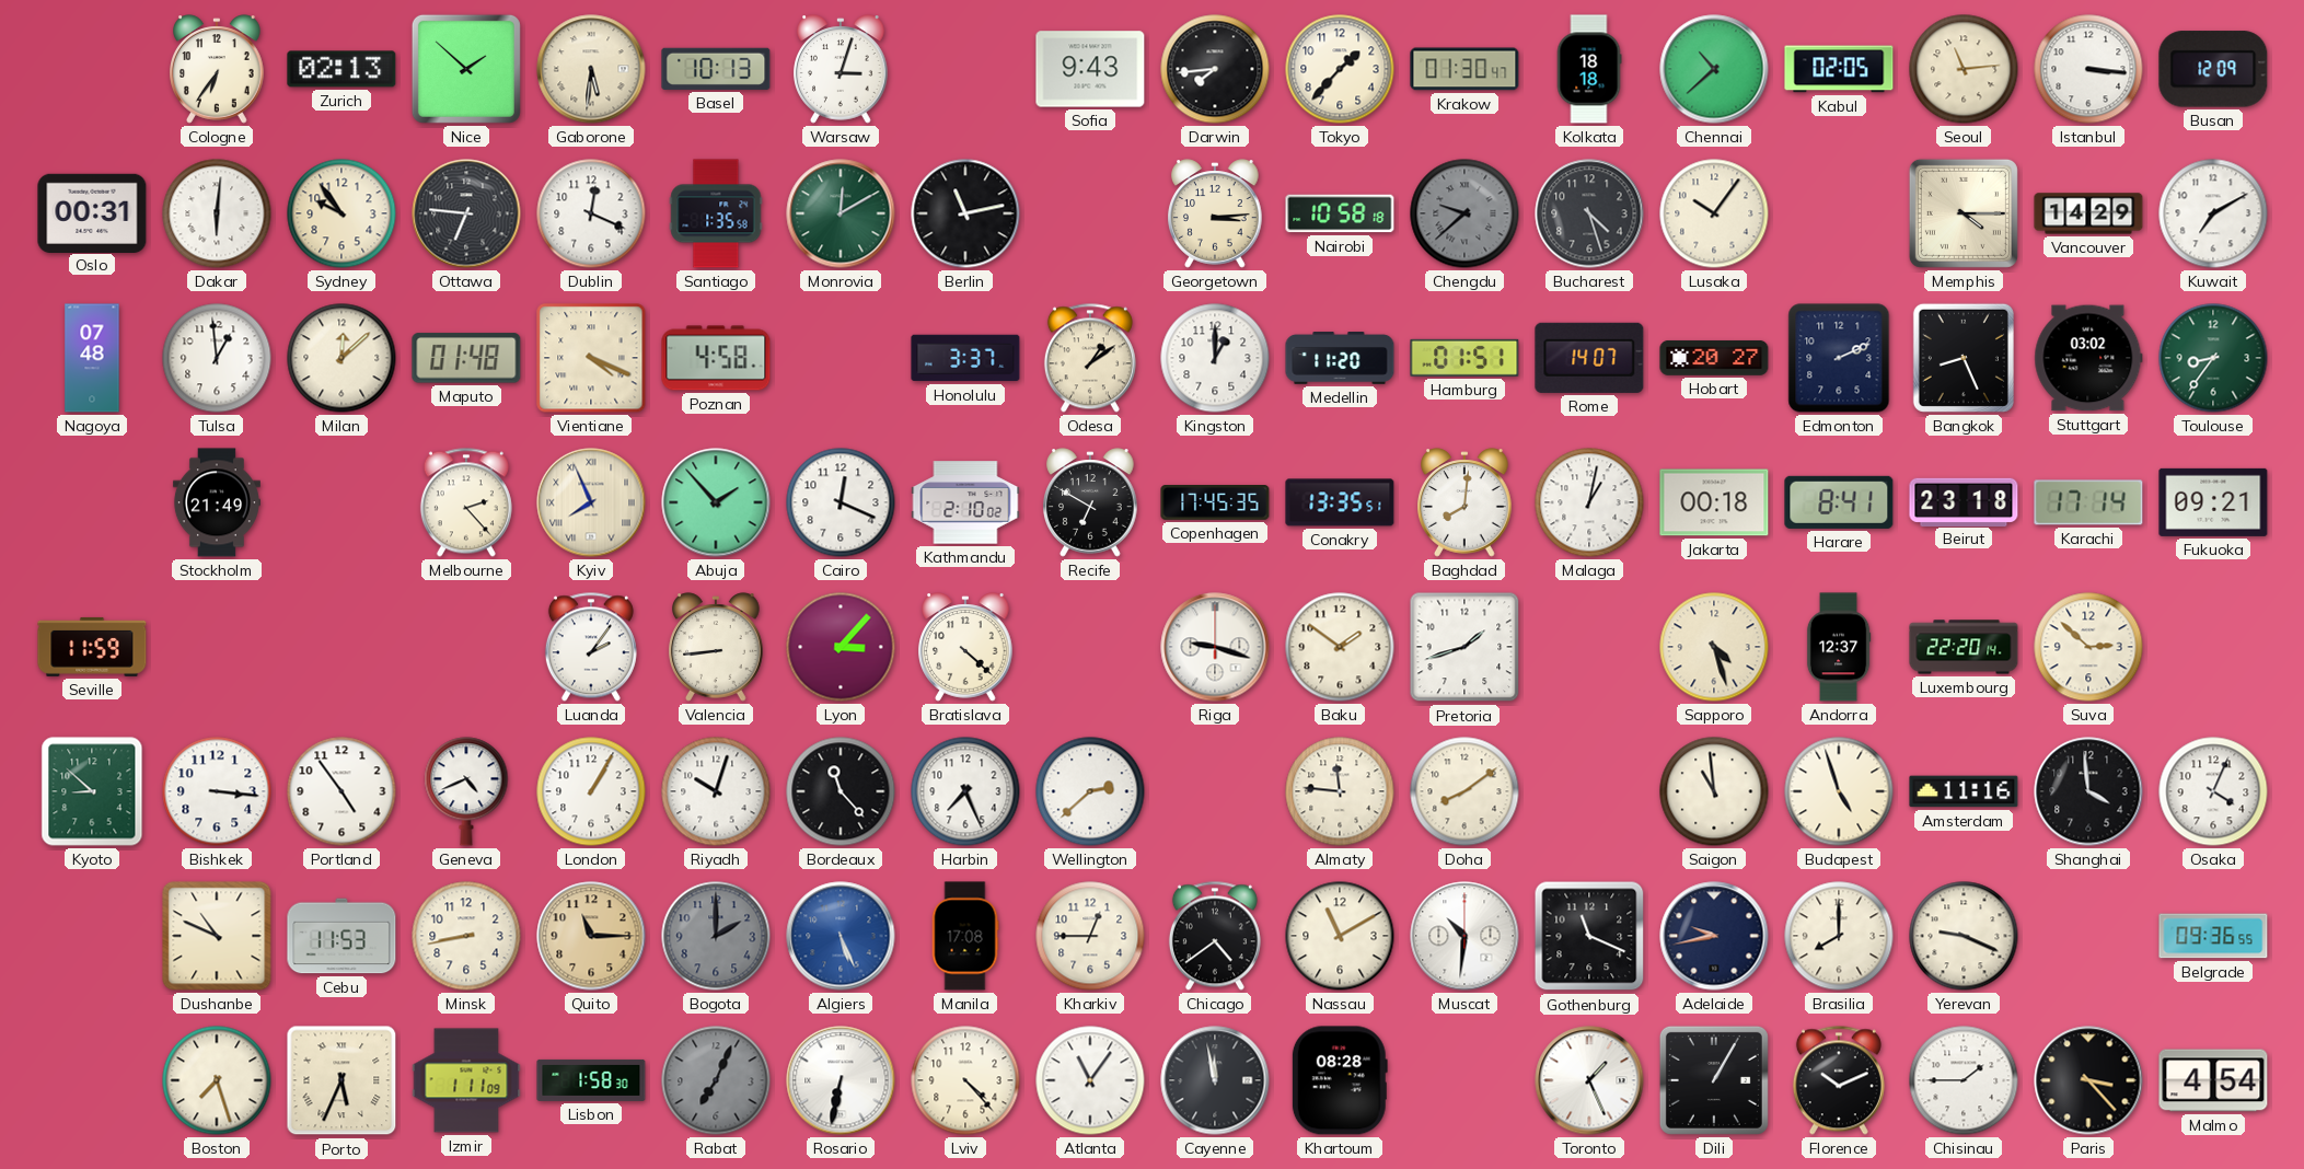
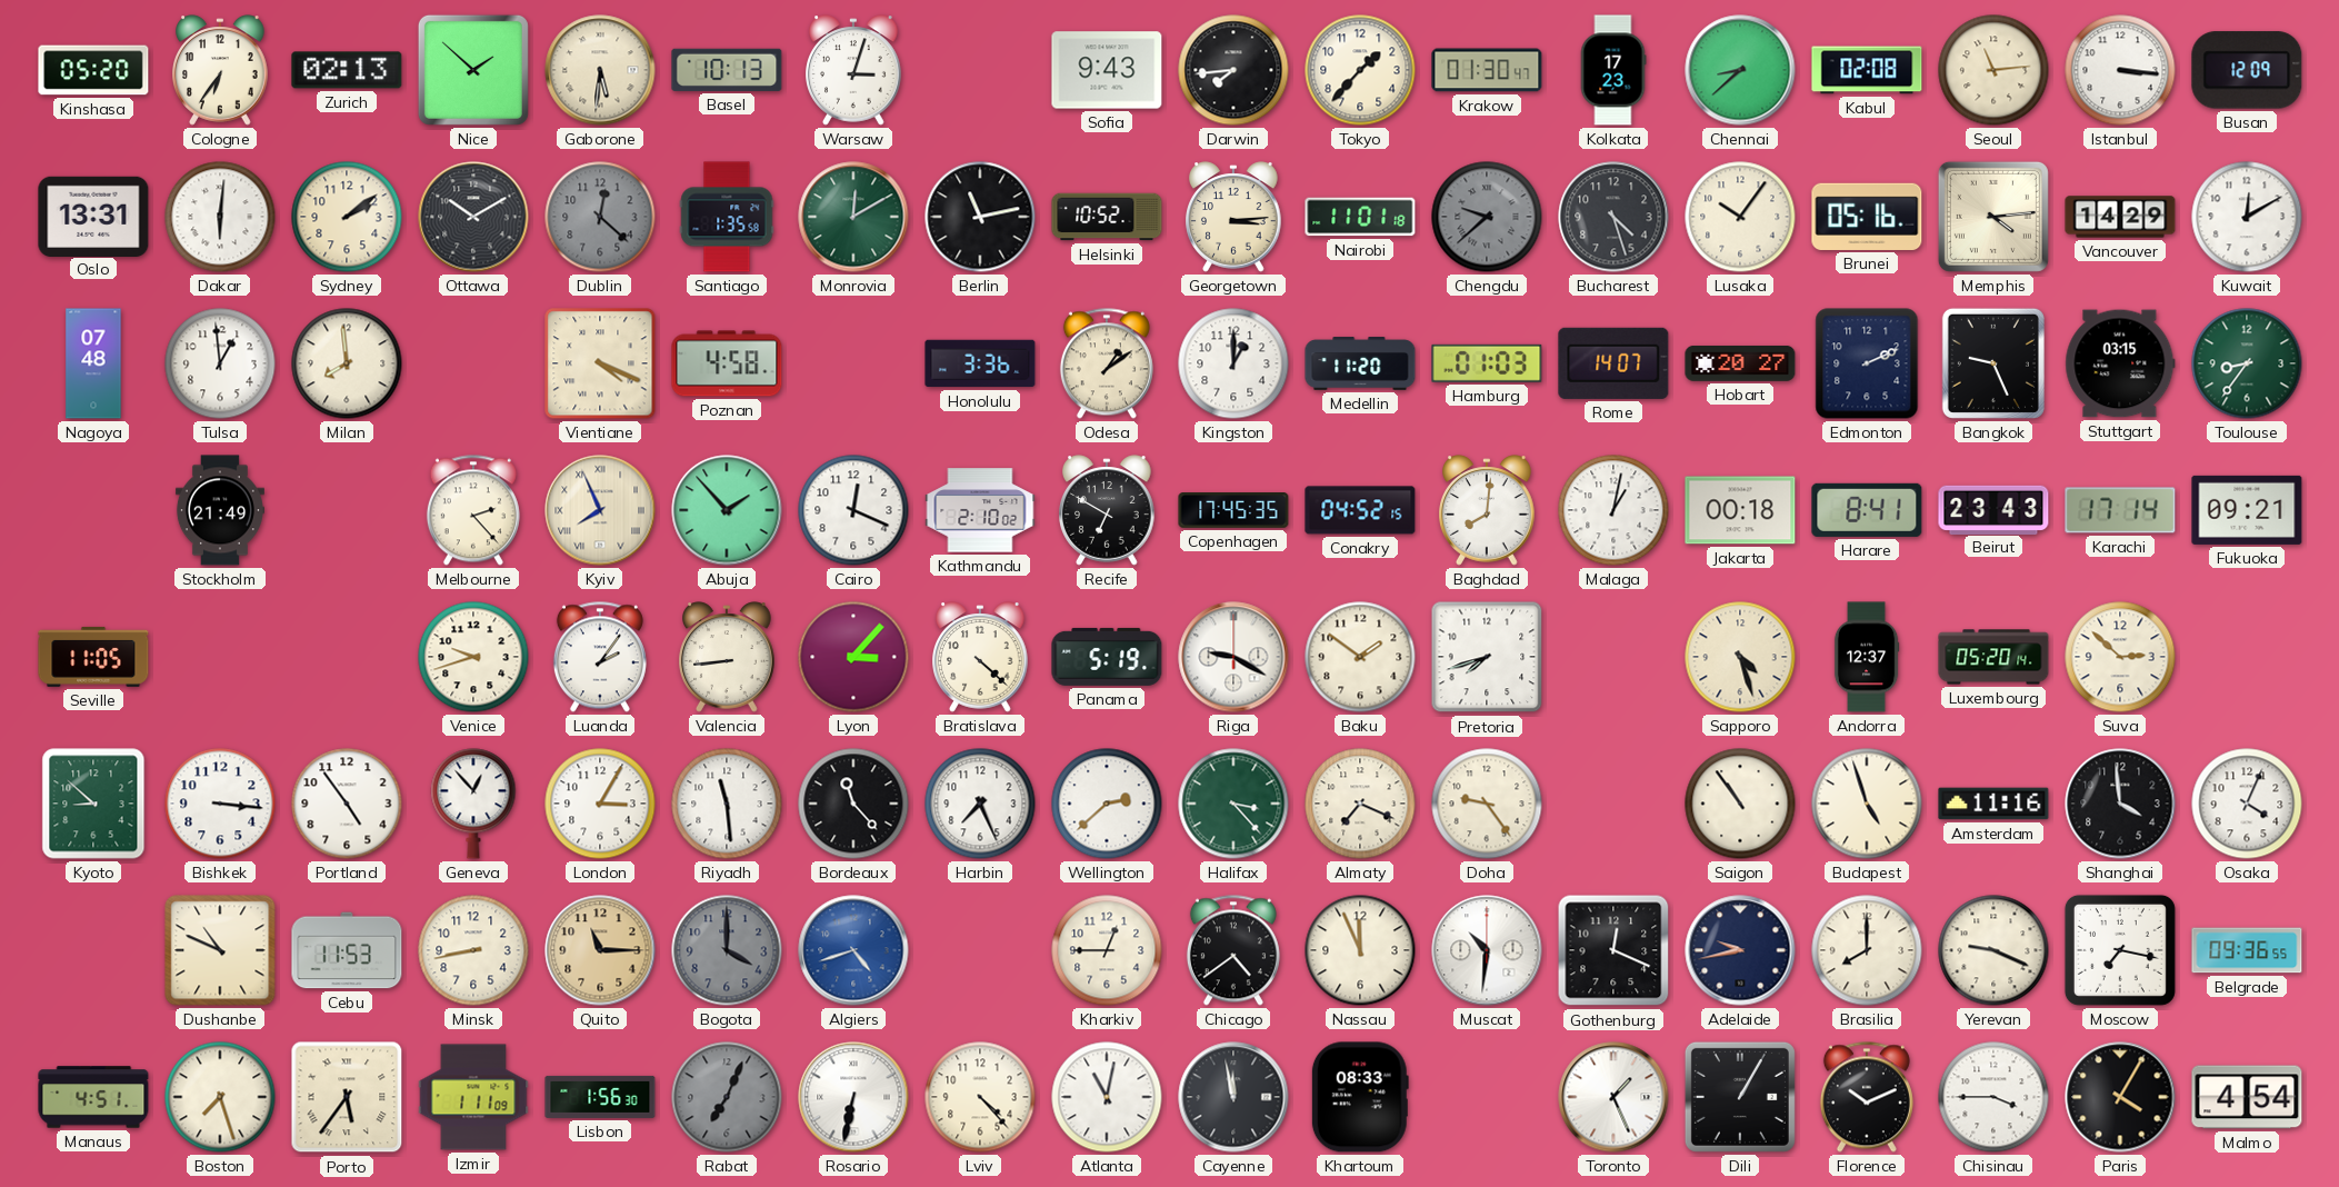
Kinshasa: none -> 05:20
Kolkata: 18:18 -> 17:23
Chennai: 10:38 -> 8:38
Kabul: 02:05 -> 02:08
Oslo: 00:31 -> 13:31
Sydney: 9:54 -> 2:09
Ottawa: 6:46 -> 10:10
Dublin: 12:19 -> 12:22
Dublin dial: white -> grey
Helsinki: none -> 10:52
Nairobi: 10:58 -> 11:01
Brunei: none -> 05:16
Memphis: 4:15 -> 4:14
Kuwait: 7:10 -> 12:10
Milan: 12:08 -> 7:59
Maputo: 01:48 -> none
Honolulu: 3:37 -> 3:36
Hamburg: 01:51 -> 01:03
Bangkok: 8:26 -> 9:26
Stuttgart: 03:02 -> 03:15
Conakry: 13:35 -> 04:52
Beirut: 23:18 -> 23:43
Seville: 11:59 -> 11:05
Venice: none -> 9:42
Panama: none -> 5:19
Riga: 9:18 -> 9:20
Pretoria: 1:42 -> 7:42
Luxembourg: 22:20 -> 05:20
Geneva: 4:41 -> 12:53
London: 1:05 -> 3:05
Riyadh: 10:03 -> 11:29
Halifax: none -> 3:23
Almaty: 11:46 -> 7:19
Doha: 8:09 -> 9:24
Saigon: 10:59 -> 10:54
Bogota: 2:00 -> 4:00
Algiers: 5:26 -> 4:42
Manila: 17:08 -> none
Nassau: 11:10 -> 11:56
Gothenburg: 11:19 -> 12:19
Moscow: none -> 7:17
Manaus: none -> 4:51
Porto: 5:34 -> 5:36
Lisbon: 1:58 -> 1:56
Atlanta: 11:06 -> 11:02
Khartoum: 08:28 -> 08:33
Chisinau: 1:45 -> 3:45
Paris: 3:23 -> 4:05
